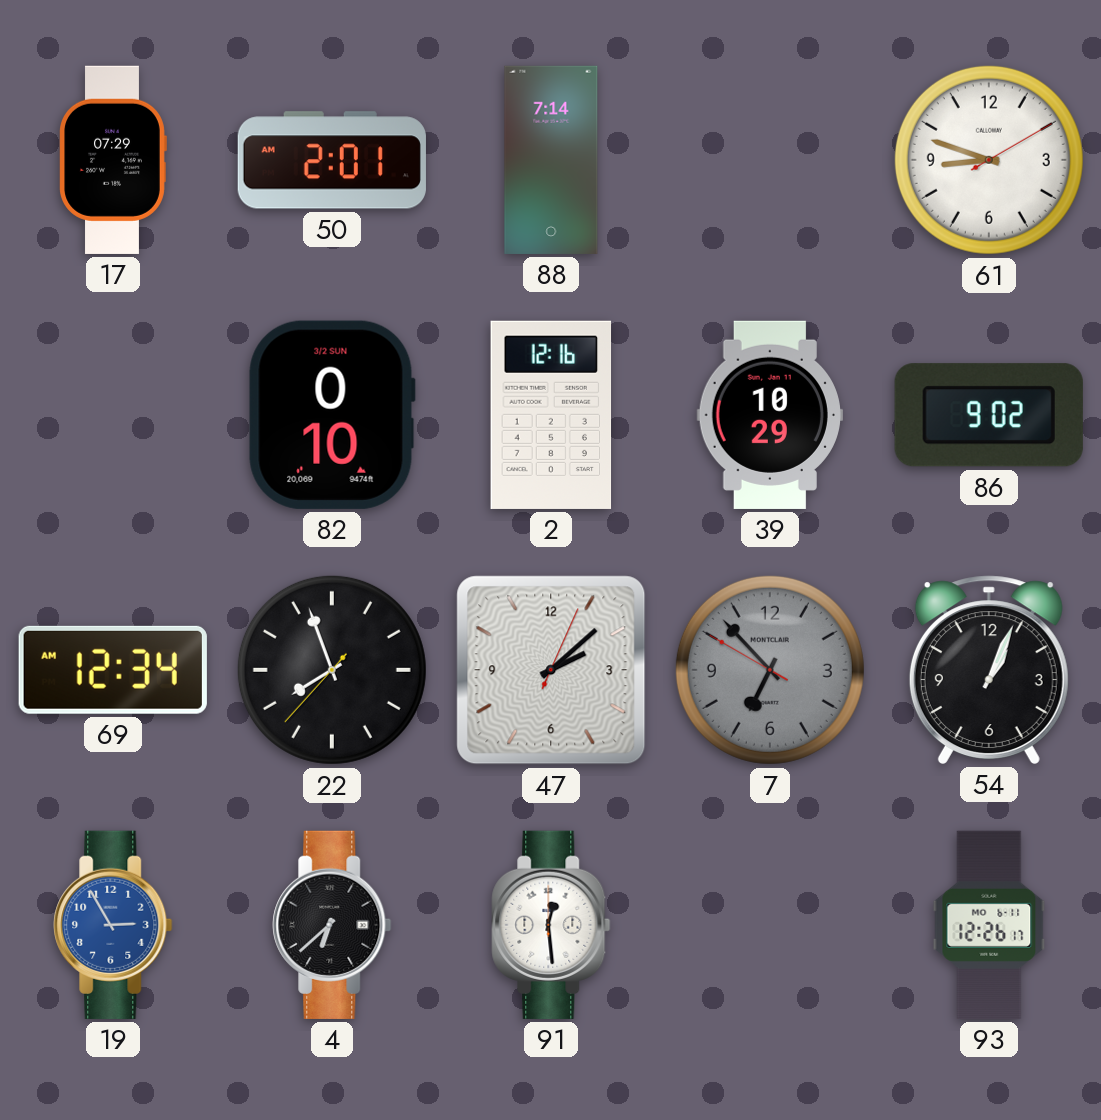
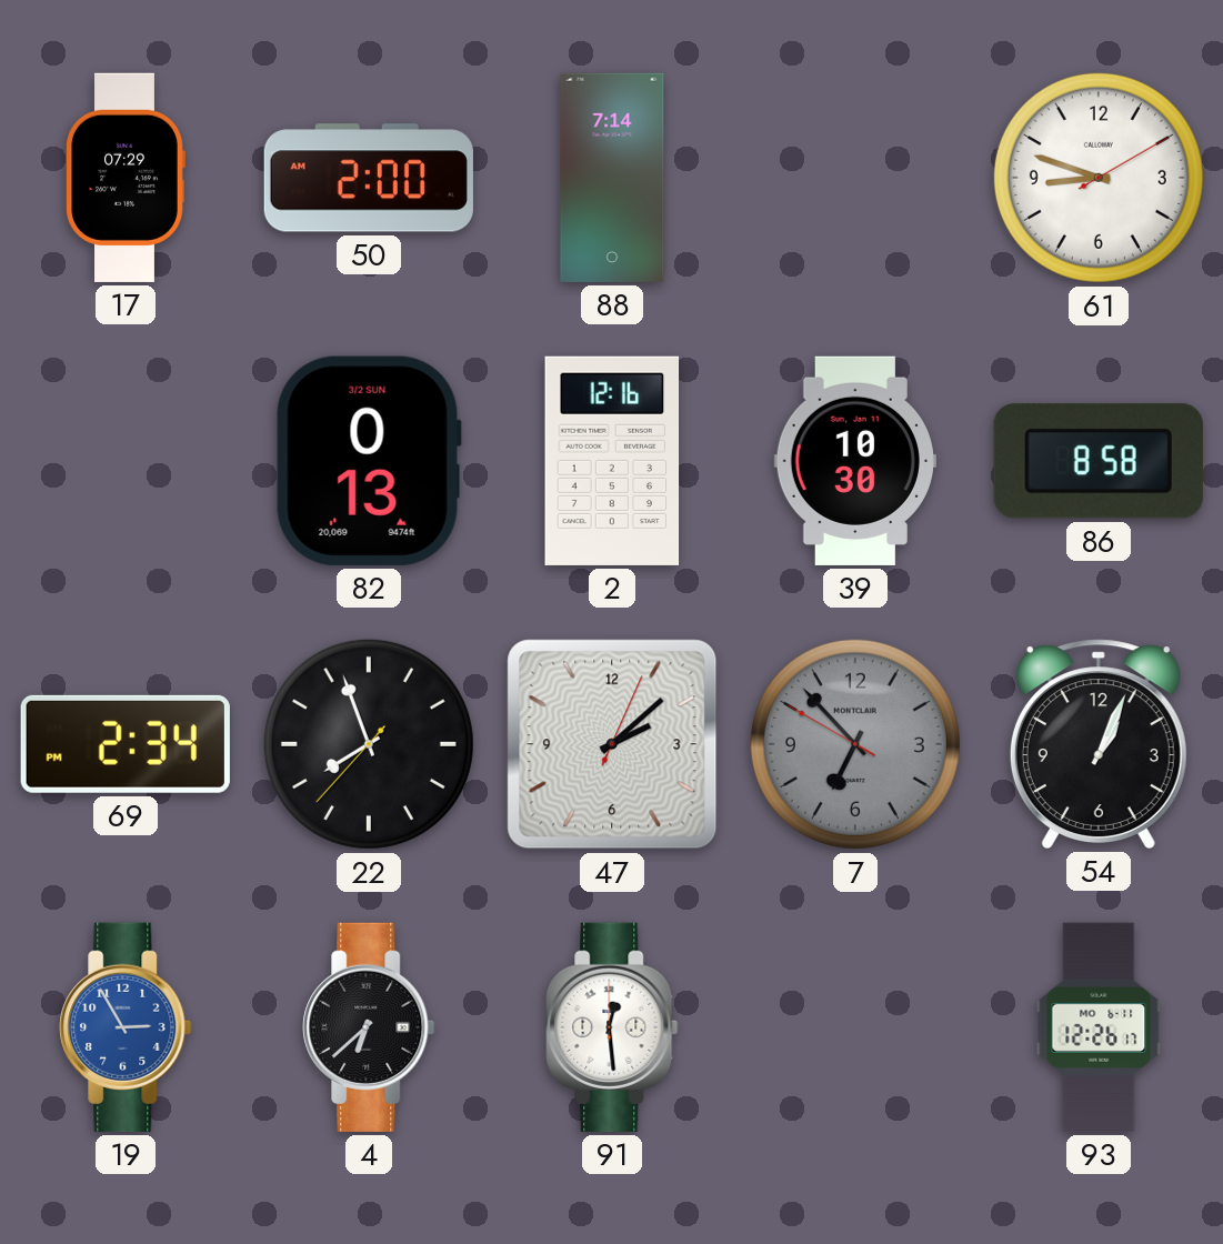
50: 2:01 -> 2:00
82: 0:10 -> 0:13
39: 10:29 -> 10:30
86: 9:02 -> 8:58
69: 12:34 -> 2:34
